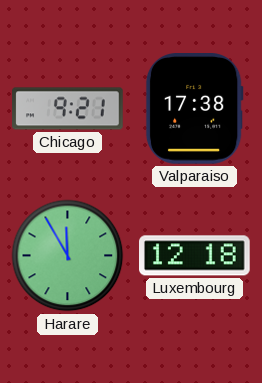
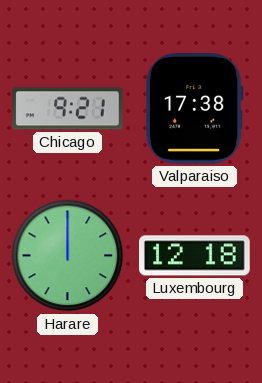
Harare: 11:55 -> 12:00
